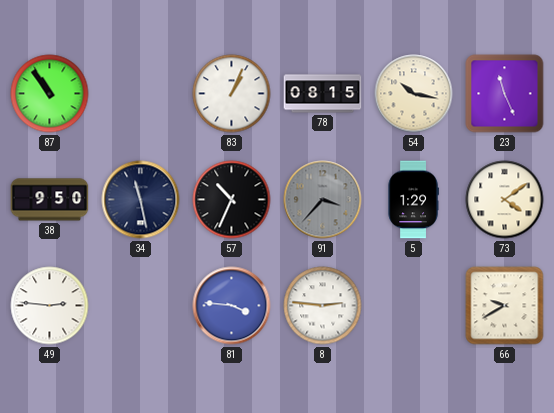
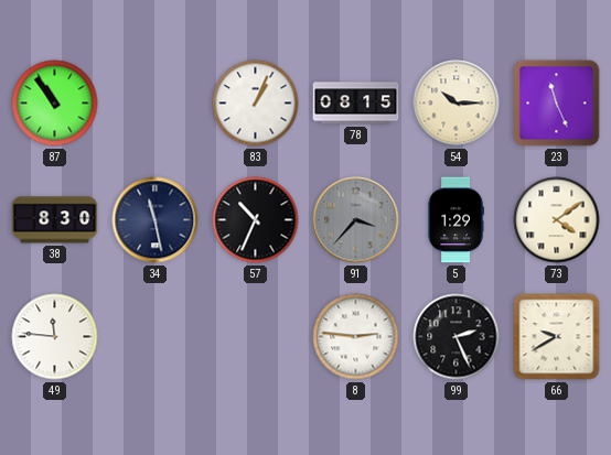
54: 10:17 -> 10:15
38: 9:50 -> 8:30
49: 2:46 -> 11:46
81: 3:46 -> none
99: none -> 2:26
